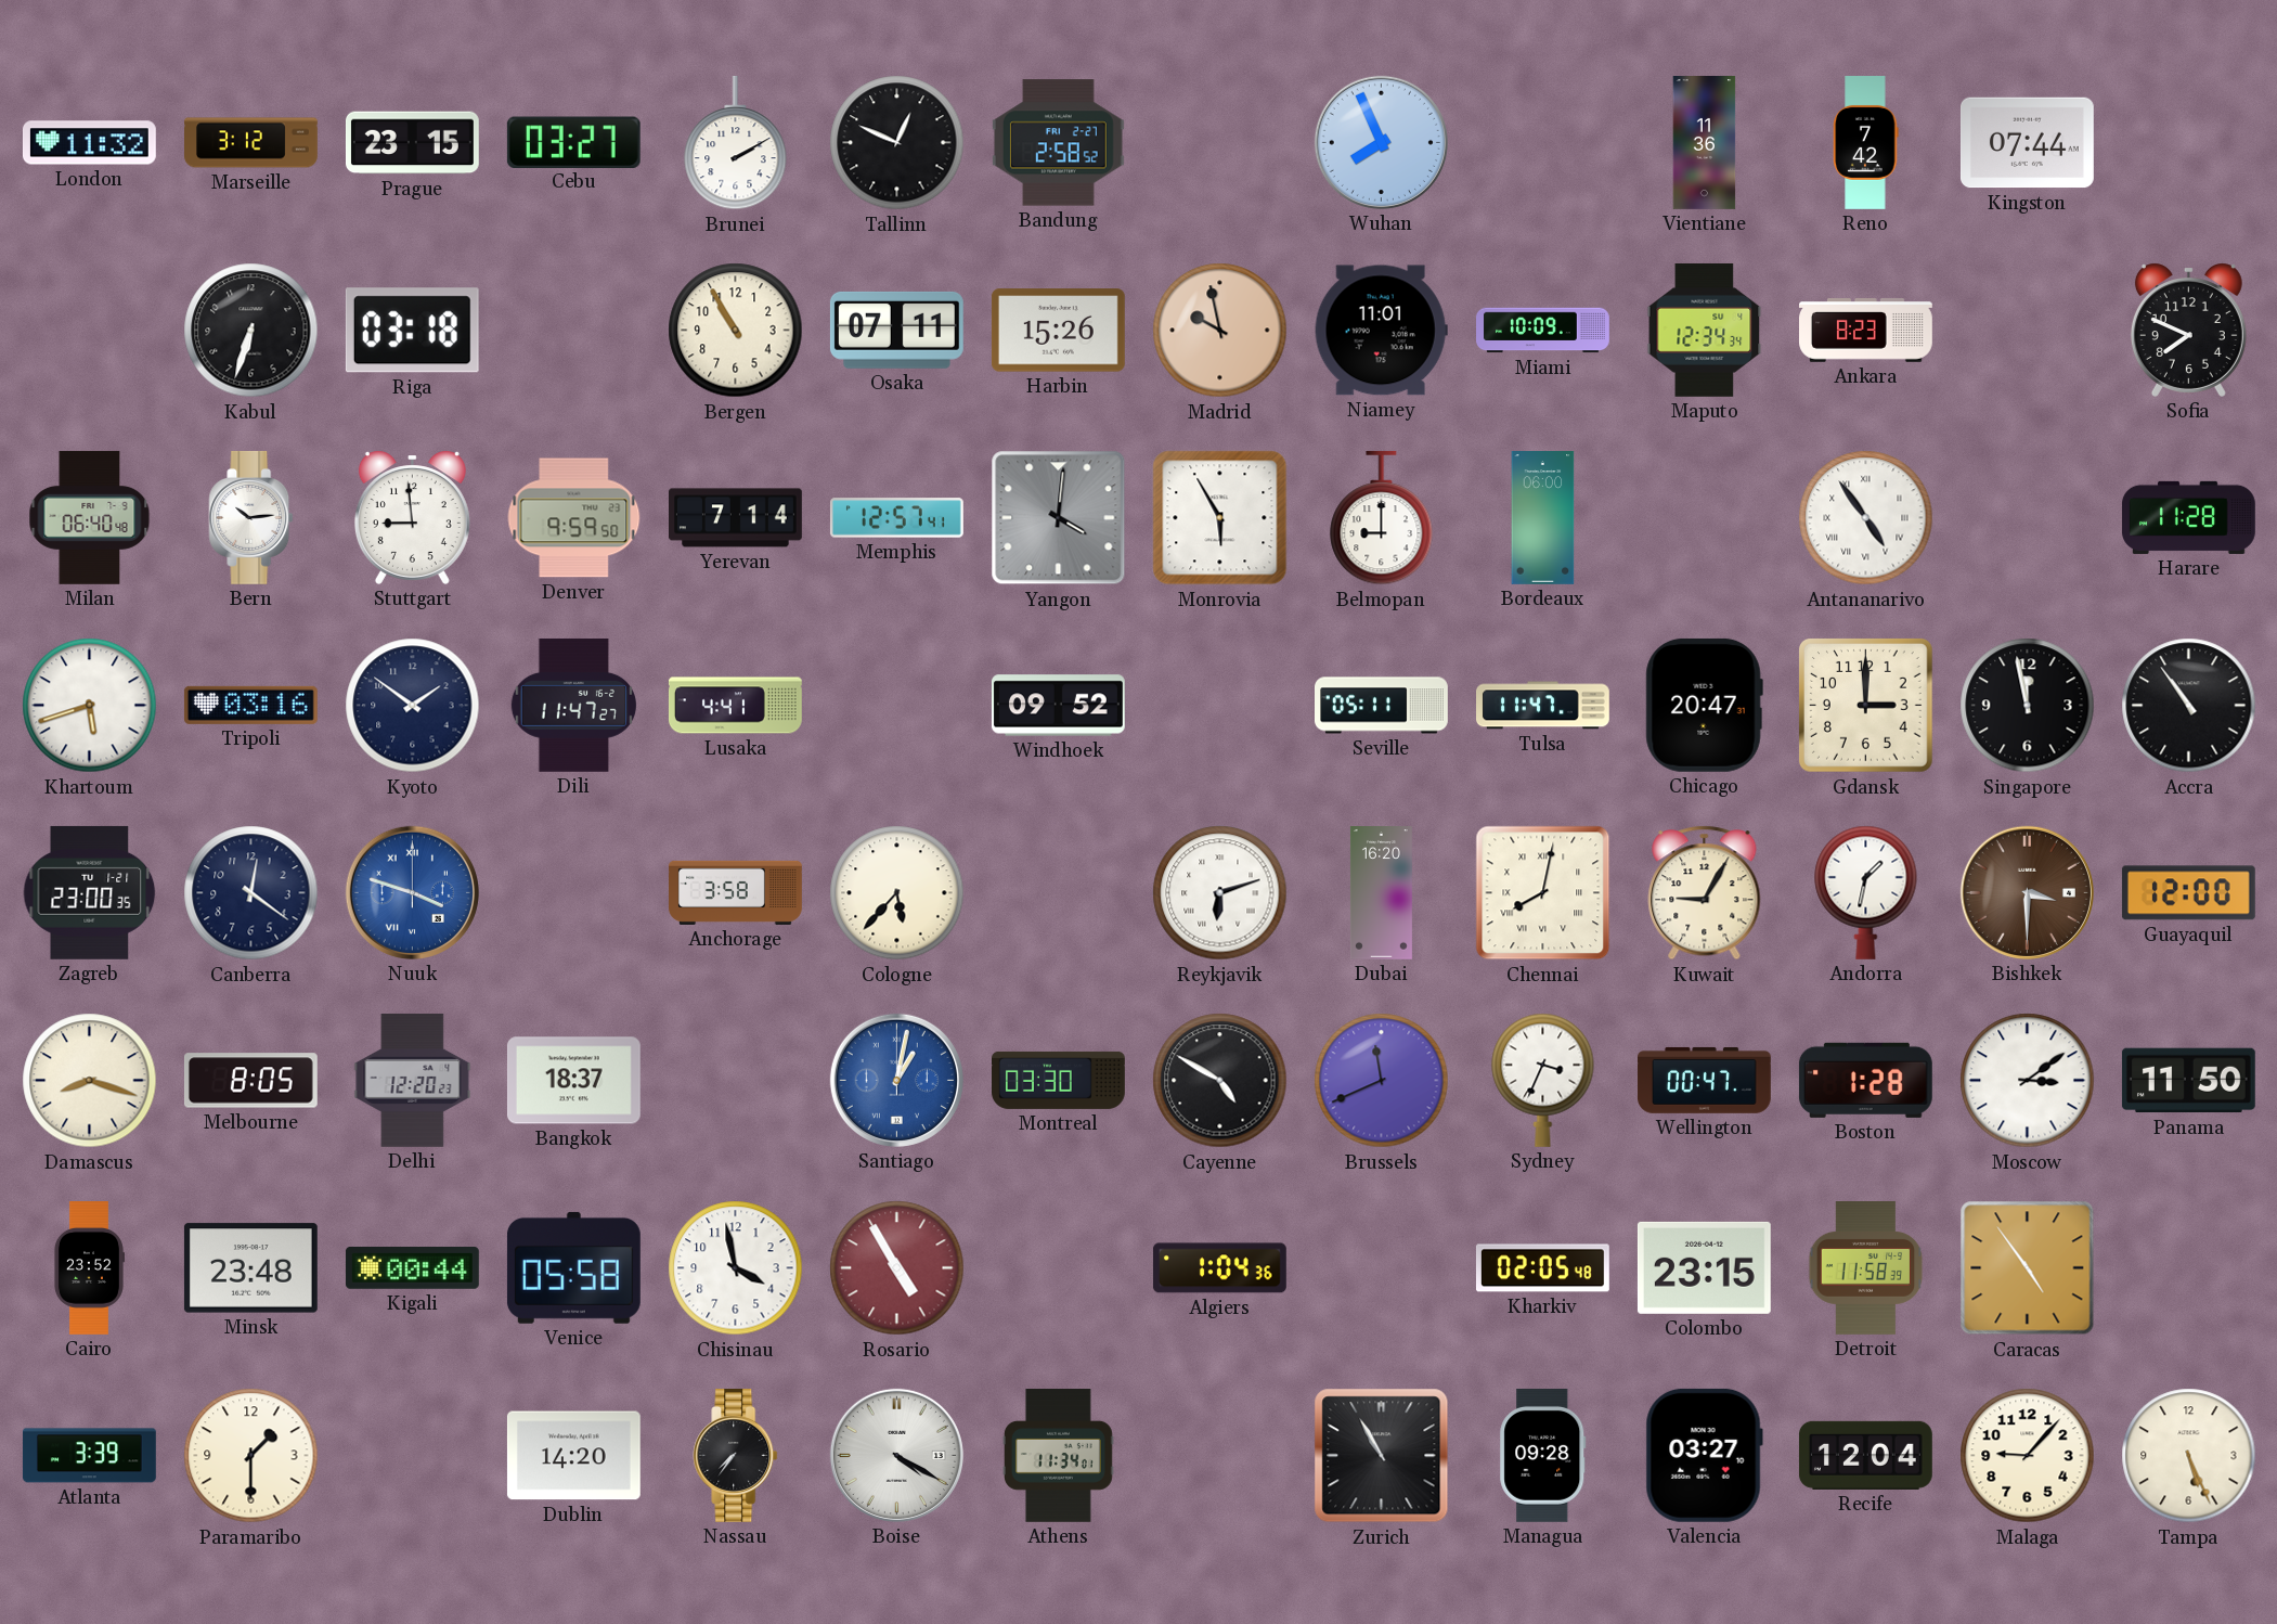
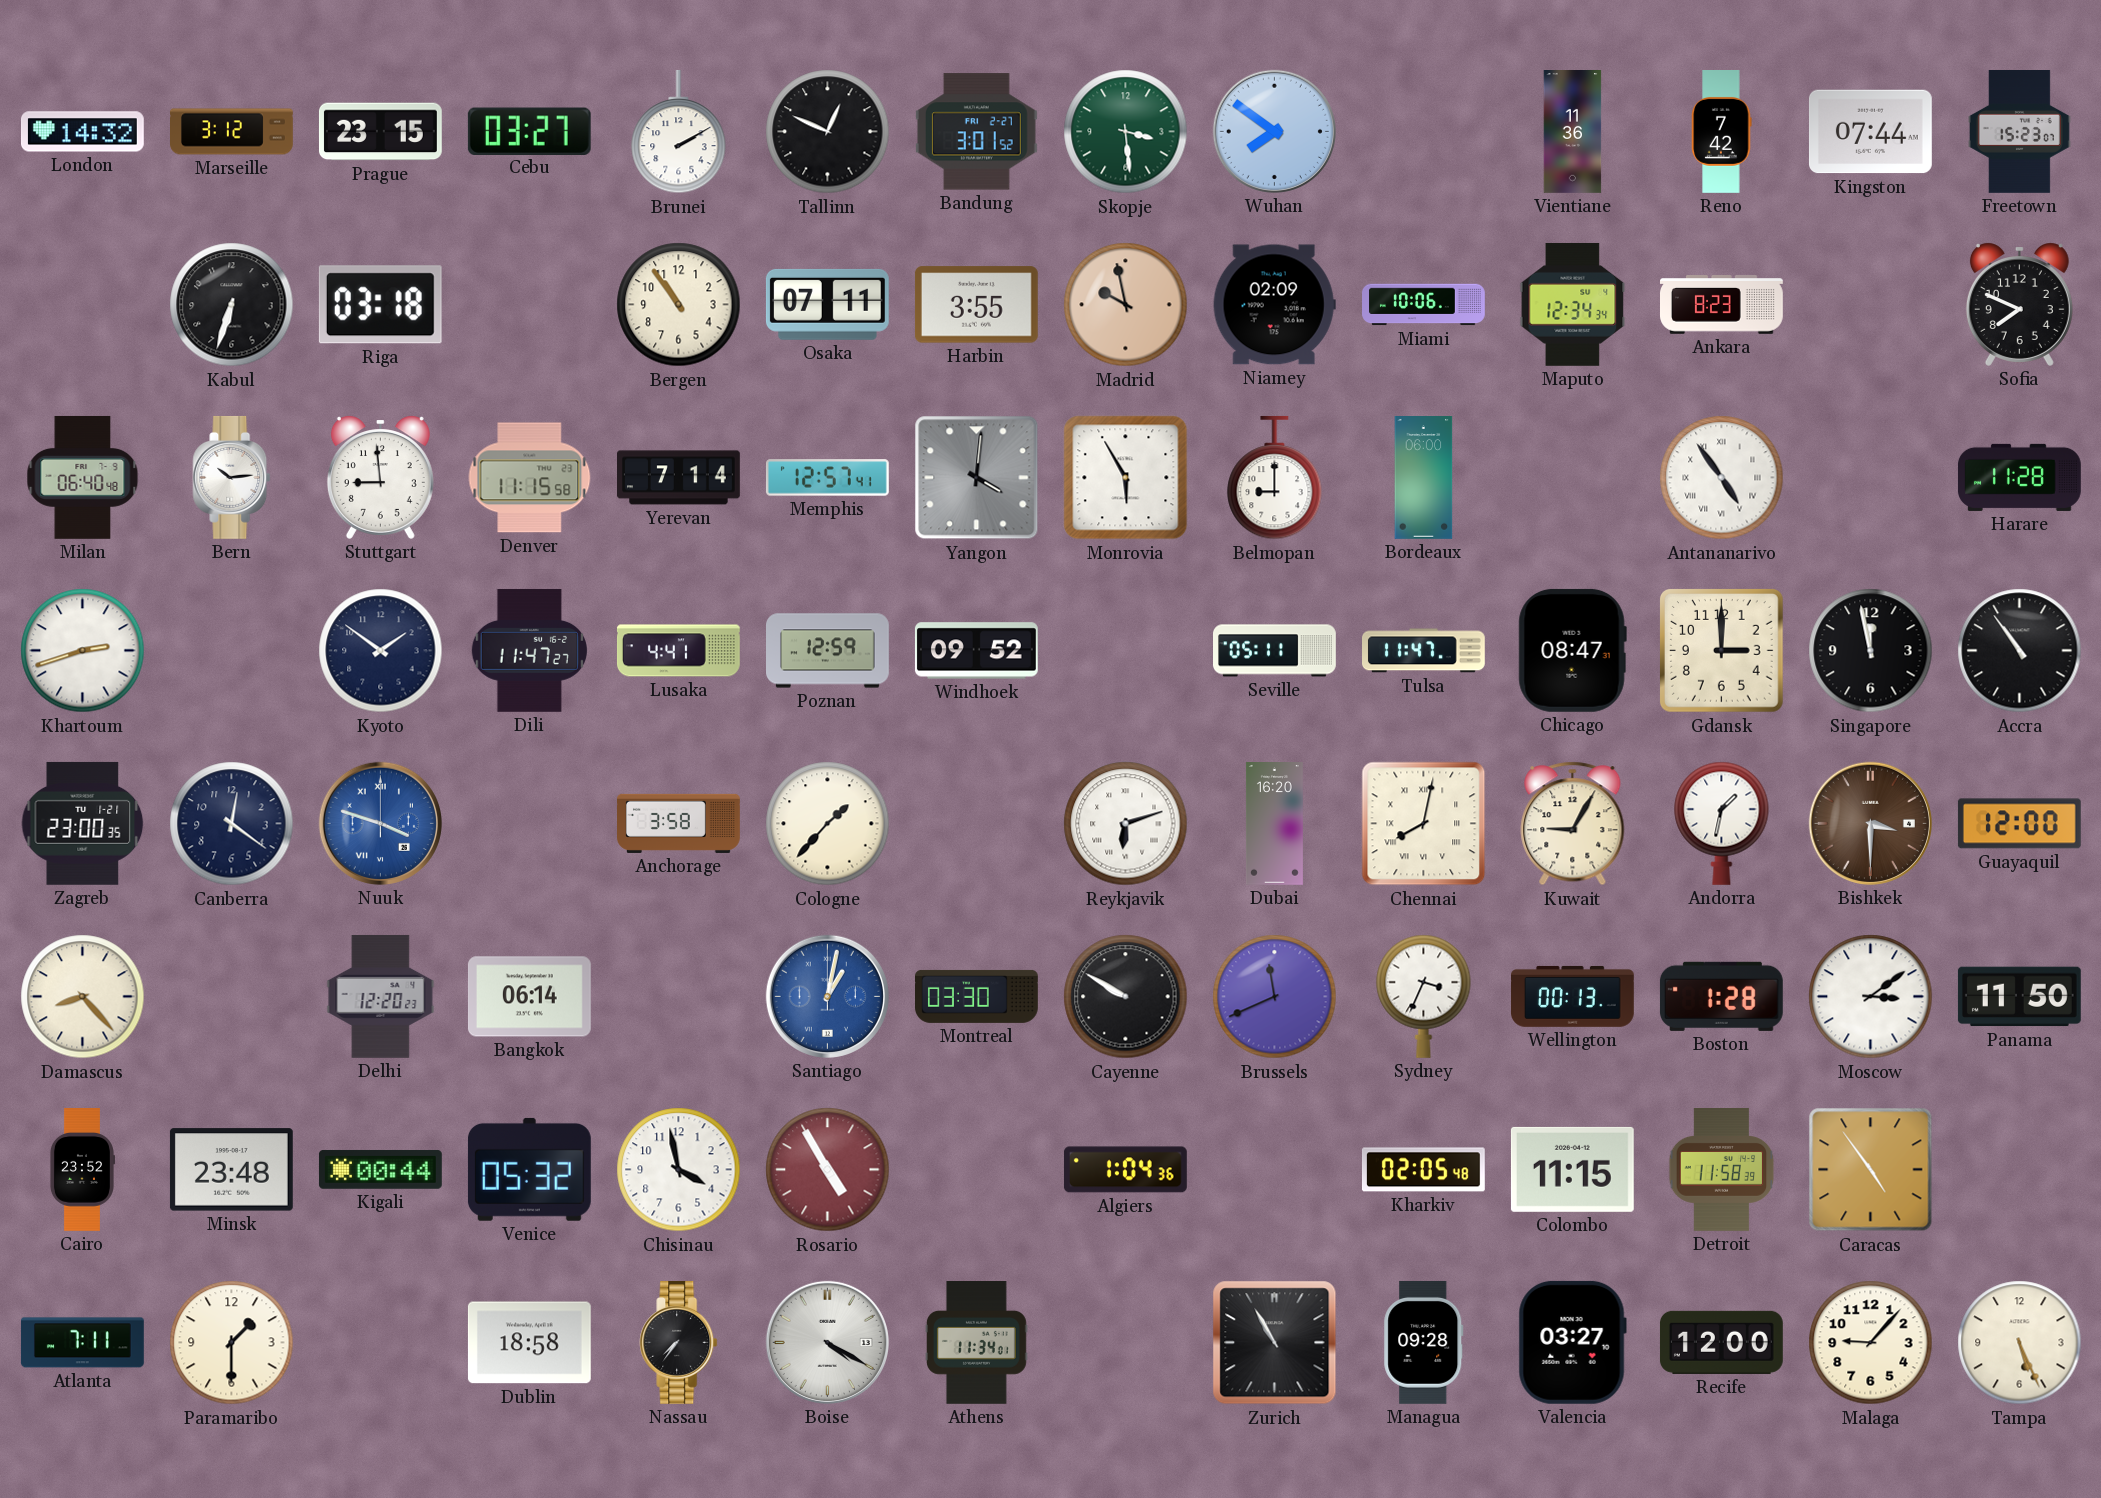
London: 11:32 -> 14:32
Bandung: 2:58 -> 3:01
Skopje: none -> 3:29
Wuhan: 7:56 -> 7:51
Freetown: none -> 15:23
Bergen: 10:55 -> 10:54
Harbin: 15:26 -> 3:55
Niamey: 11:01 -> 02:09
Miami: 10:09 -> 10:06
Denver: 9:59 -> 11:15
Khartoum: 5:42 -> 2:42
Tripoli: 03:16 -> none
Poznan: none -> 12:59
Chicago: 20:47 -> 08:47
Cologne: 5:37 -> 1:37
Damascus: 8:18 -> 8:23
Melbourne: 8:05 -> none
Bangkok: 18:37 -> 06:14
Cayenne: 4:50 -> 9:50
Wellington: 00:47 -> 00:13
Venice: 05:58 -> 05:32
Colombo: 23:15 -> 11:15
Atlanta: 3:39 -> 7:11
Dublin: 14:20 -> 18:58
Recife: 12:04 -> 12:00
